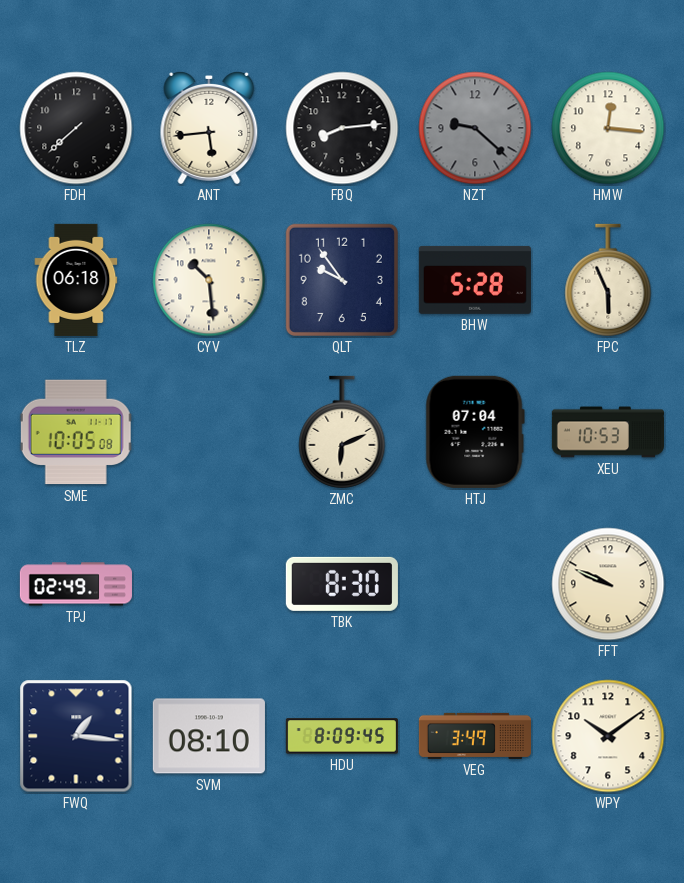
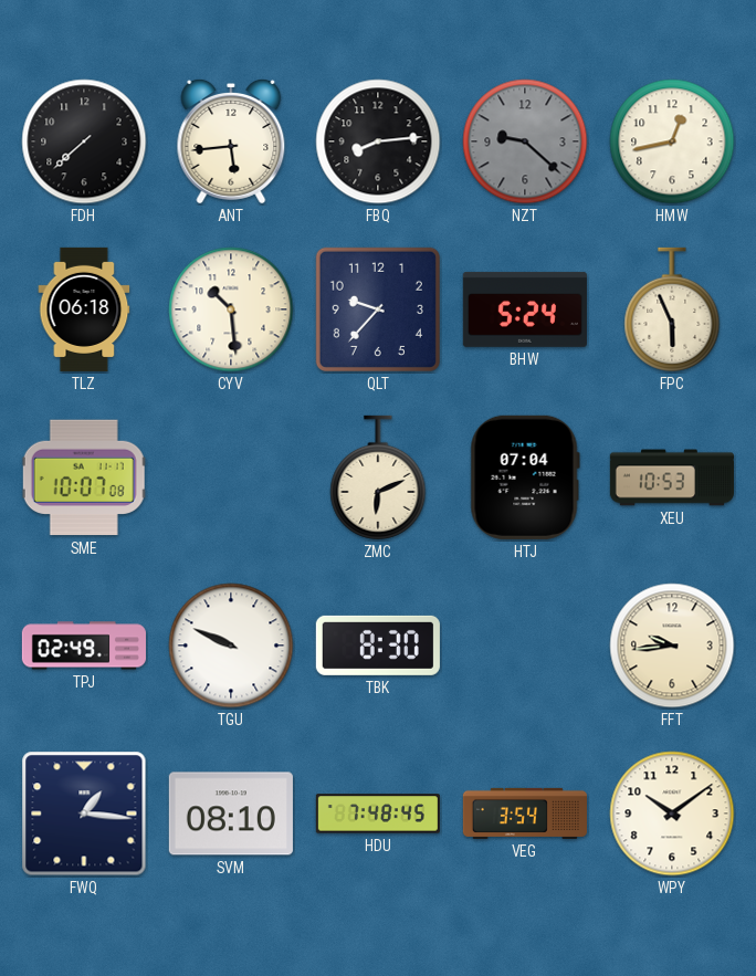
HMW: 12:16 -> 12:43
QLT: 9:54 -> 9:37
BHW: 5:28 -> 5:24
SME: 10:05 -> 10:07
TGU: none -> 9:49
FFT: 9:49 -> 9:44
HDU: 8:09 -> 7:48
VEG: 3:49 -> 3:54
